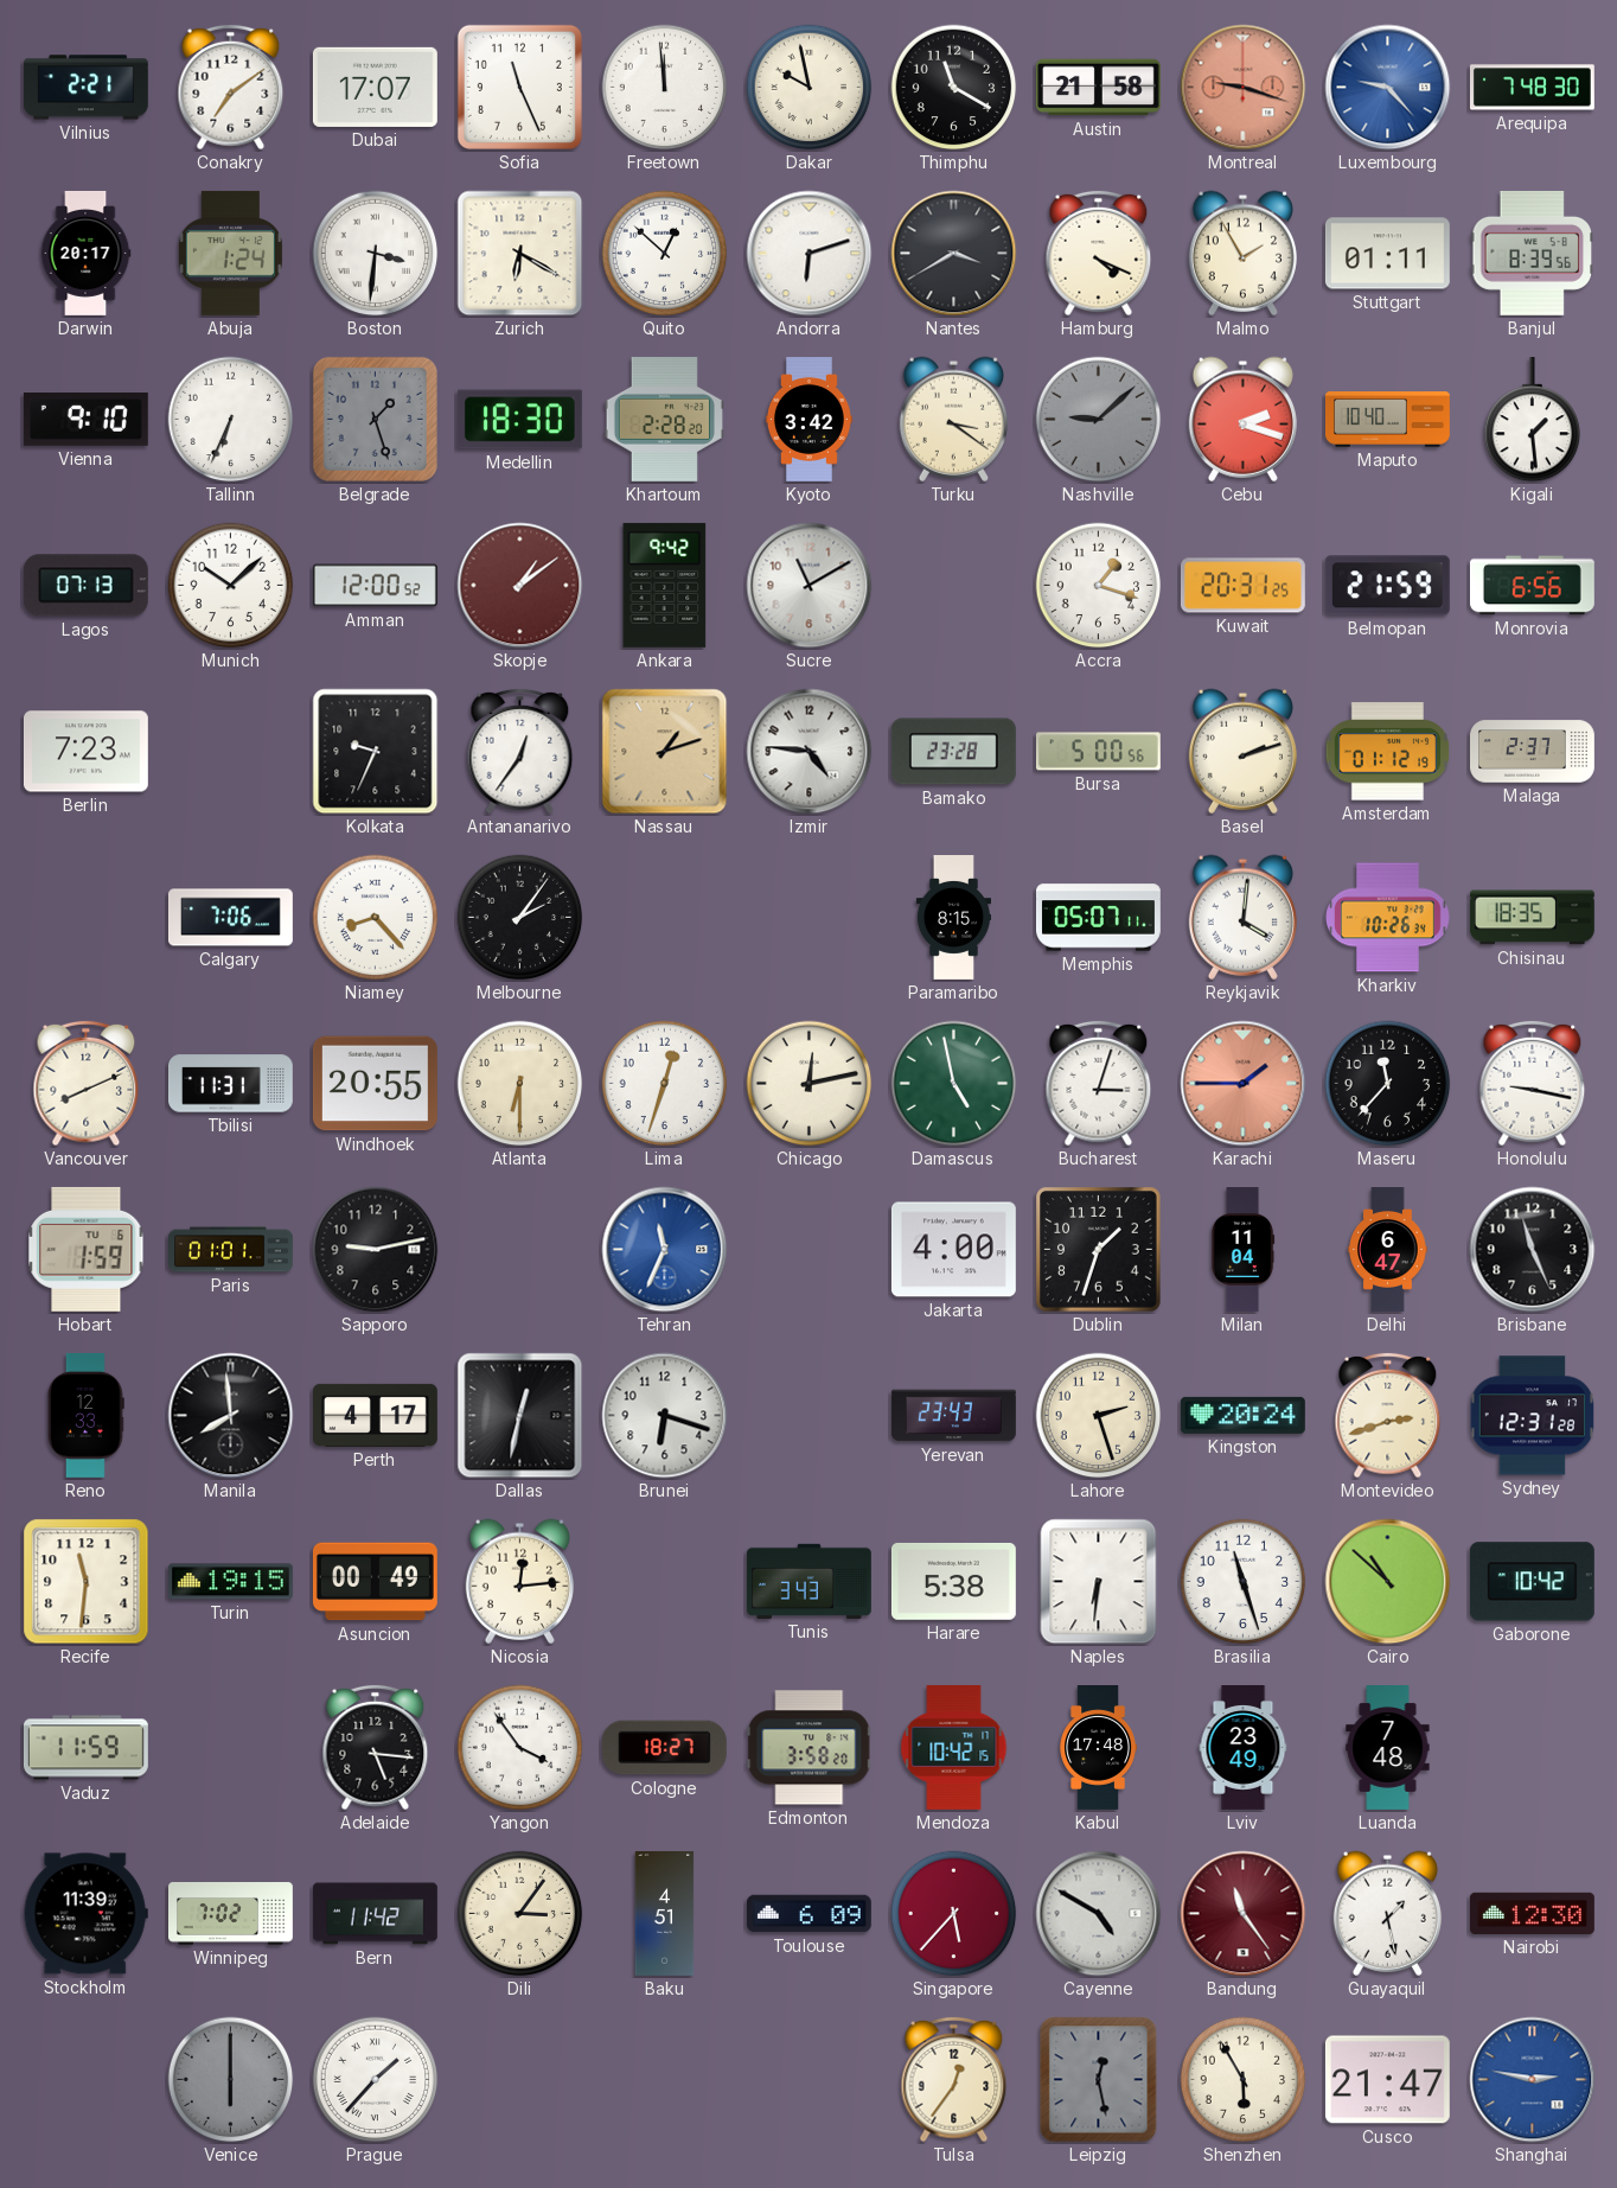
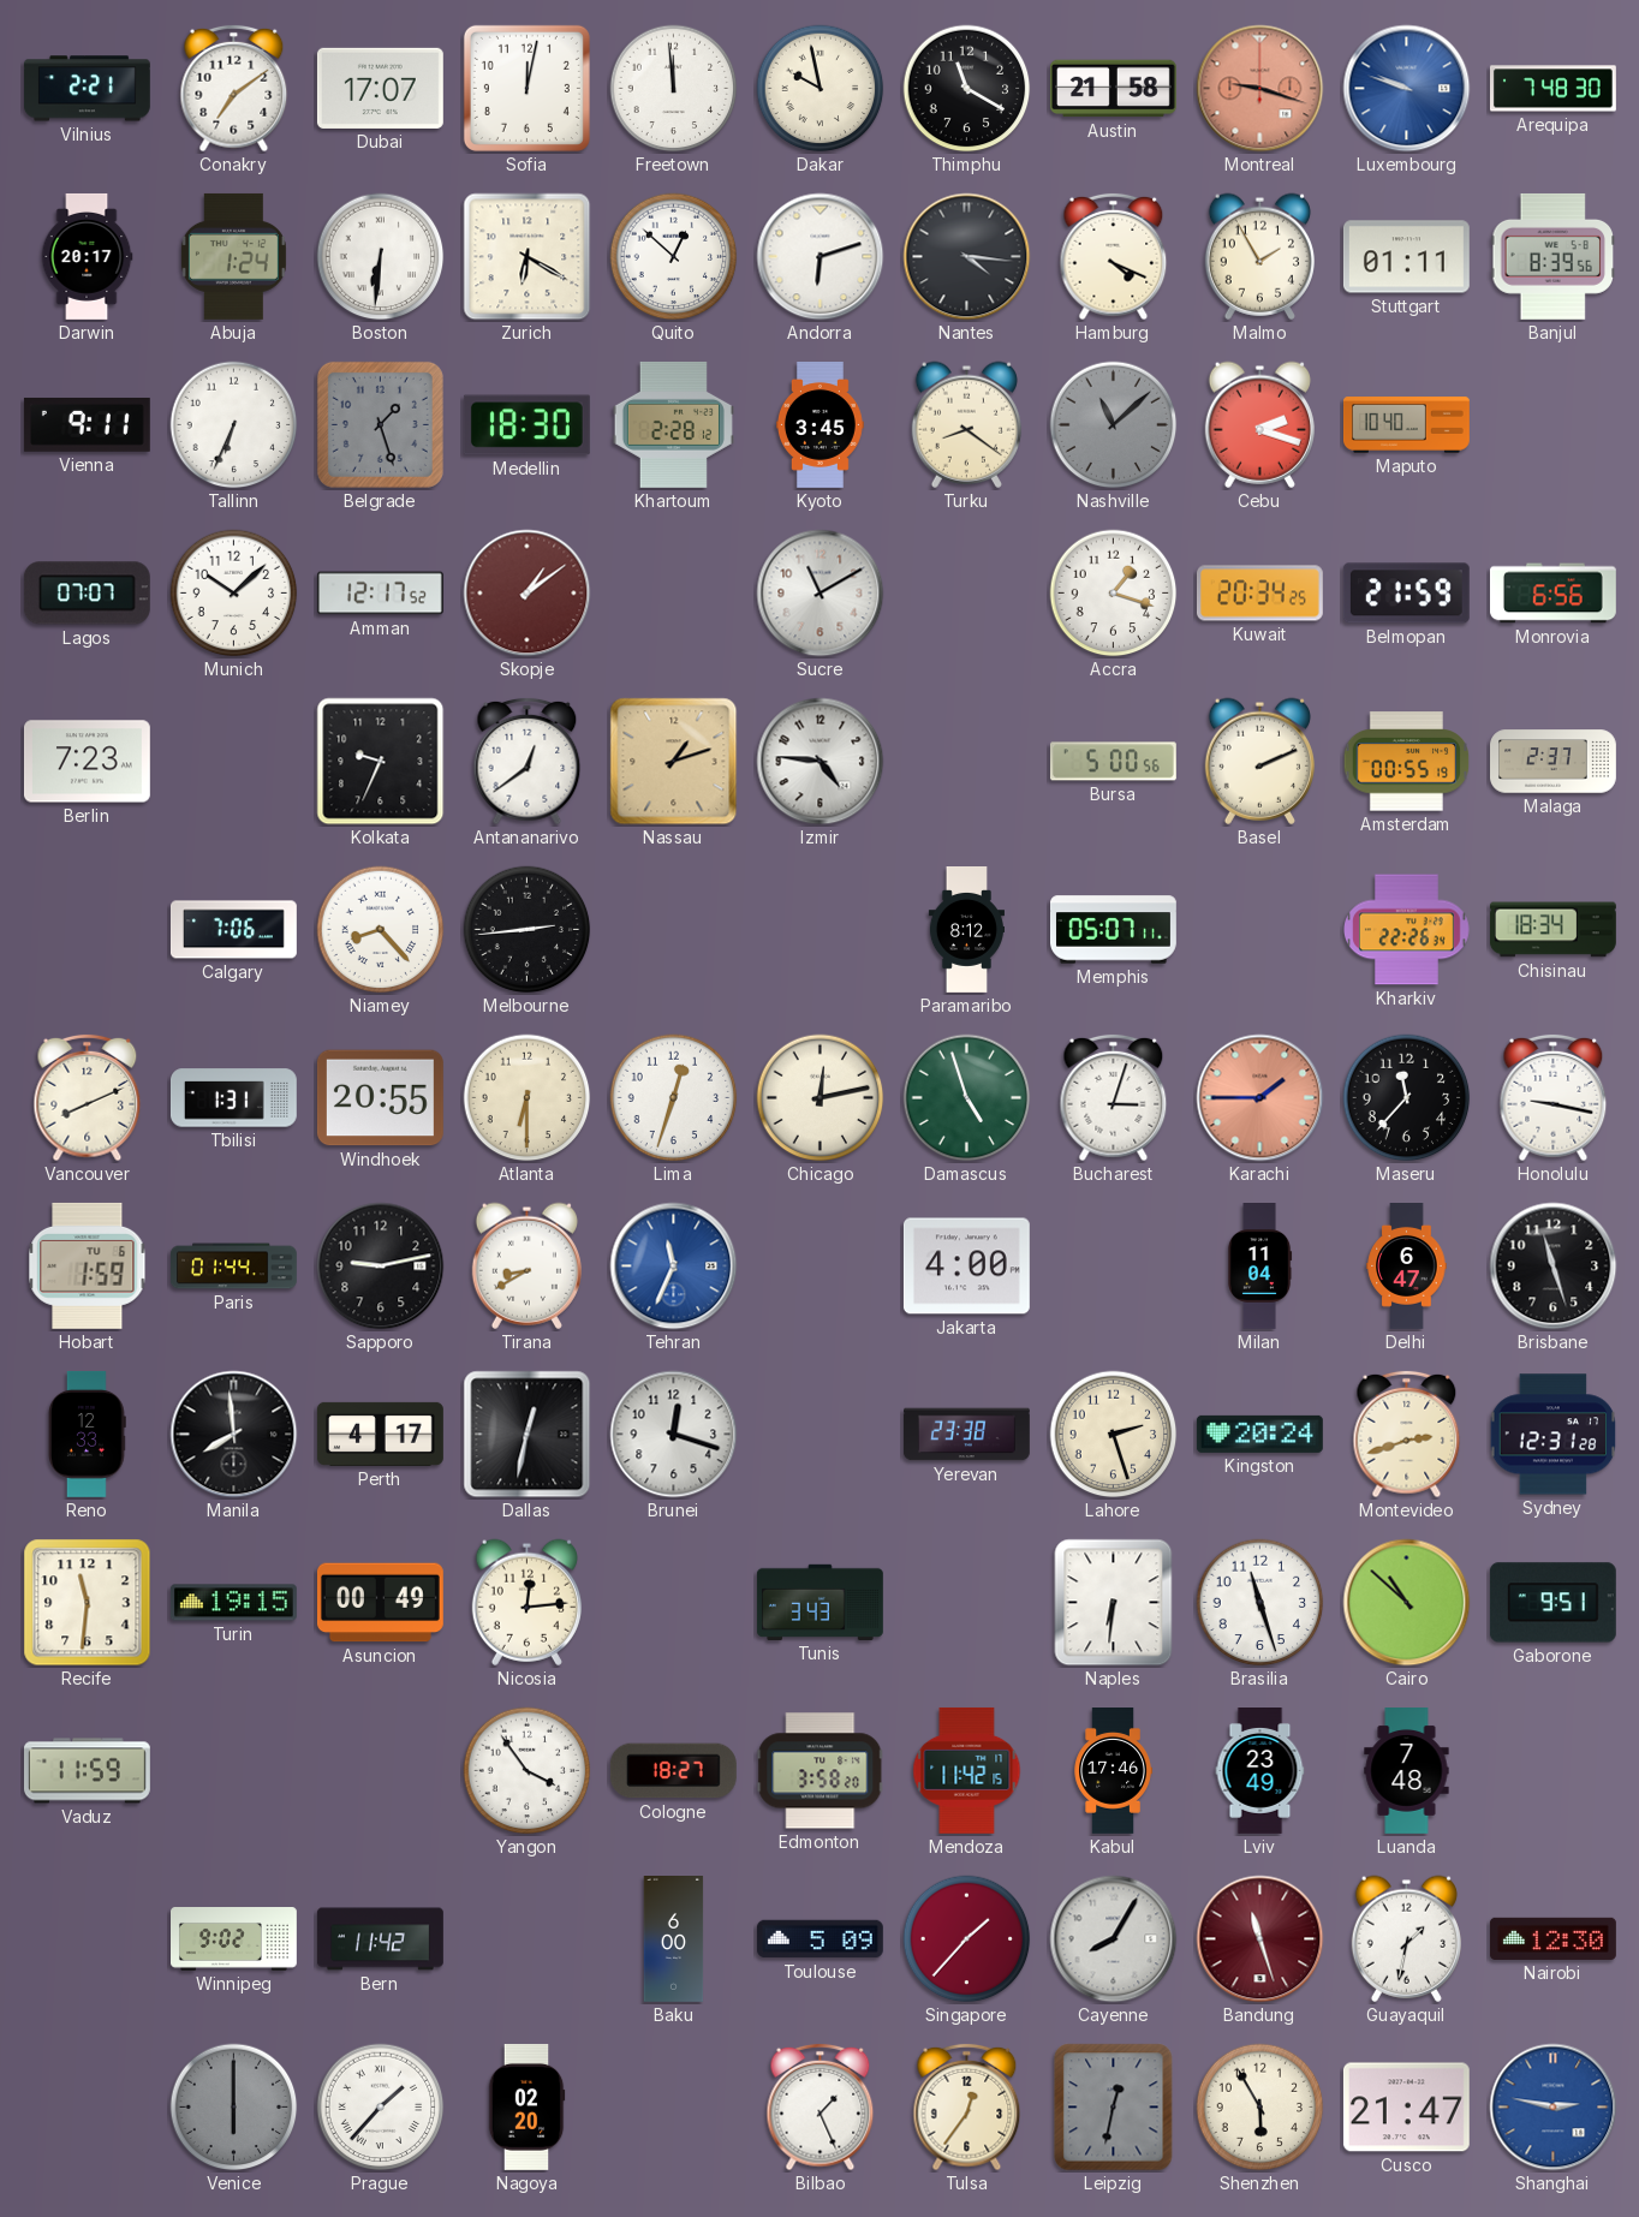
Sofia: 11:26 -> 12:02
Luxembourg: 9:23 -> 9:48
Boston: 3:31 -> 6:31
Nantes: 3:40 -> 4:16
Vienna: 9:10 -> 9:11
Khartoum: 2:28:20 -> 2:28:12
Kyoto: 3:42 -> 3:45
Turku: 3:21 -> 8:21
Nashville: 9:08 -> 11:08
Kigali: 1:29 -> none
Lagos: 07:13 -> 07:07
Amman: 12:00 -> 12:17
Ankara: 9:42 -> none
Kuwait: 20:31 -> 20:34
Antananarivo: 12:36 -> 12:39
Bamako: 23:28 -> none
Basel: 2:12 -> 2:11
Amsterdam: 01:12 -> 00:55
Melbourne: 2:06 -> 2:44
Paramaribo: 8:15 -> 8:12
Reykjavik: 4:01 -> none
Kharkiv: 10:26 -> 22:26
Chisinau: 18:35 -> 18:34
Tbilisi: 11:31 -> 1:31
Damascus: 4:58 -> 4:57
Paris: 01:01 -> 01:44
Tirana: none -> 8:40
Dublin: 1:33 -> none
Brisbane: 11:26 -> 11:27
Brunei: 6:18 -> 12:18
Yerevan: 23:43 -> 23:38
Harare: 5:38 -> none
Gaborone: 10:42 -> 9:51
Adelaide: 5:16 -> none
Mendoza: 10:42 -> 11:42
Kabul: 17:48 -> 17:46
Stockholm: 11:39 -> none
Winnipeg: 7:02 -> 9:02
Dili: 3:06 -> none
Baku: 4:51 -> 6:00
Toulouse: 6:09 -> 5:09
Singapore: 5:37 -> 1:37
Cayenne: 4:50 -> 8:05
Bandung: 11:24 -> 11:27
Guayaquil: 1:28 -> 1:32
Nagoya: none -> 02:20
Bilbao: none -> 1:26
Leipzig: 12:28 -> 12:32
